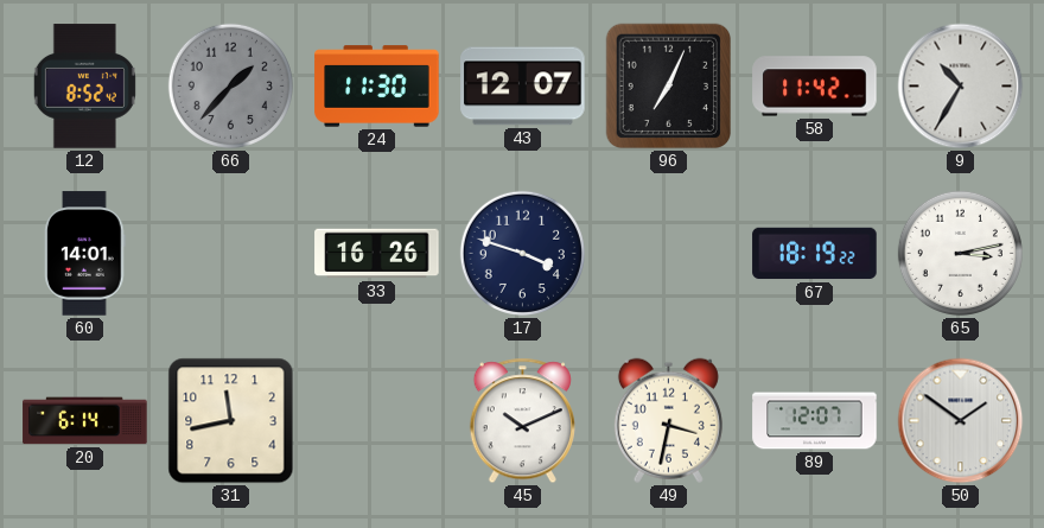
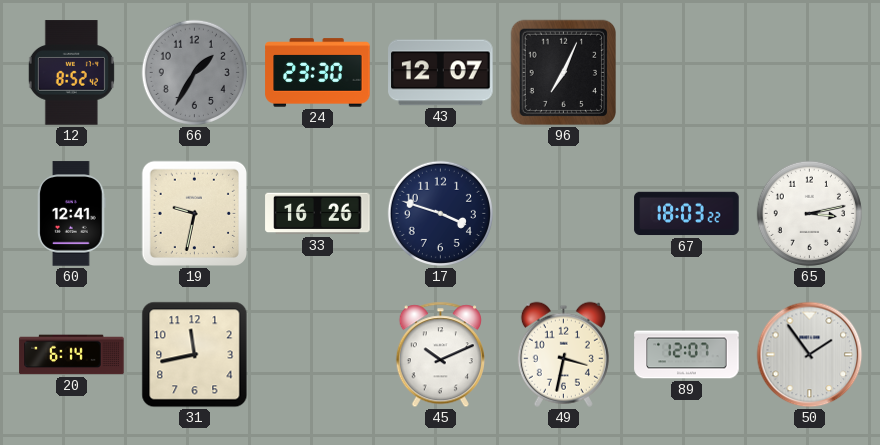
66: 1:37 -> 1:35
24: 11:30 -> 23:30
58: 11:42 -> none
9: 10:35 -> none
60: 14:01 -> 12:41
19: none -> 9:32
67: 18:19 -> 18:03
50: 1:51 -> 1:54
